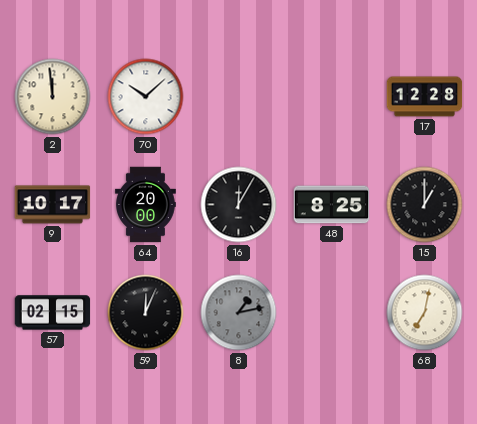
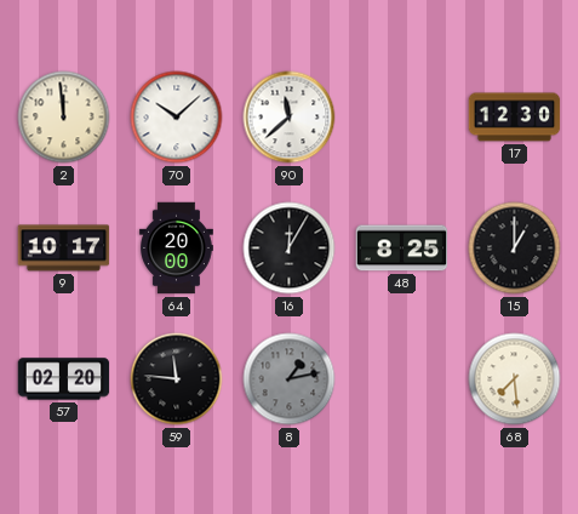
90: none -> 11:38
17: 12:28 -> 12:30
57: 02:15 -> 02:20
59: 12:04 -> 11:46
68: 7:02 -> 7:29
